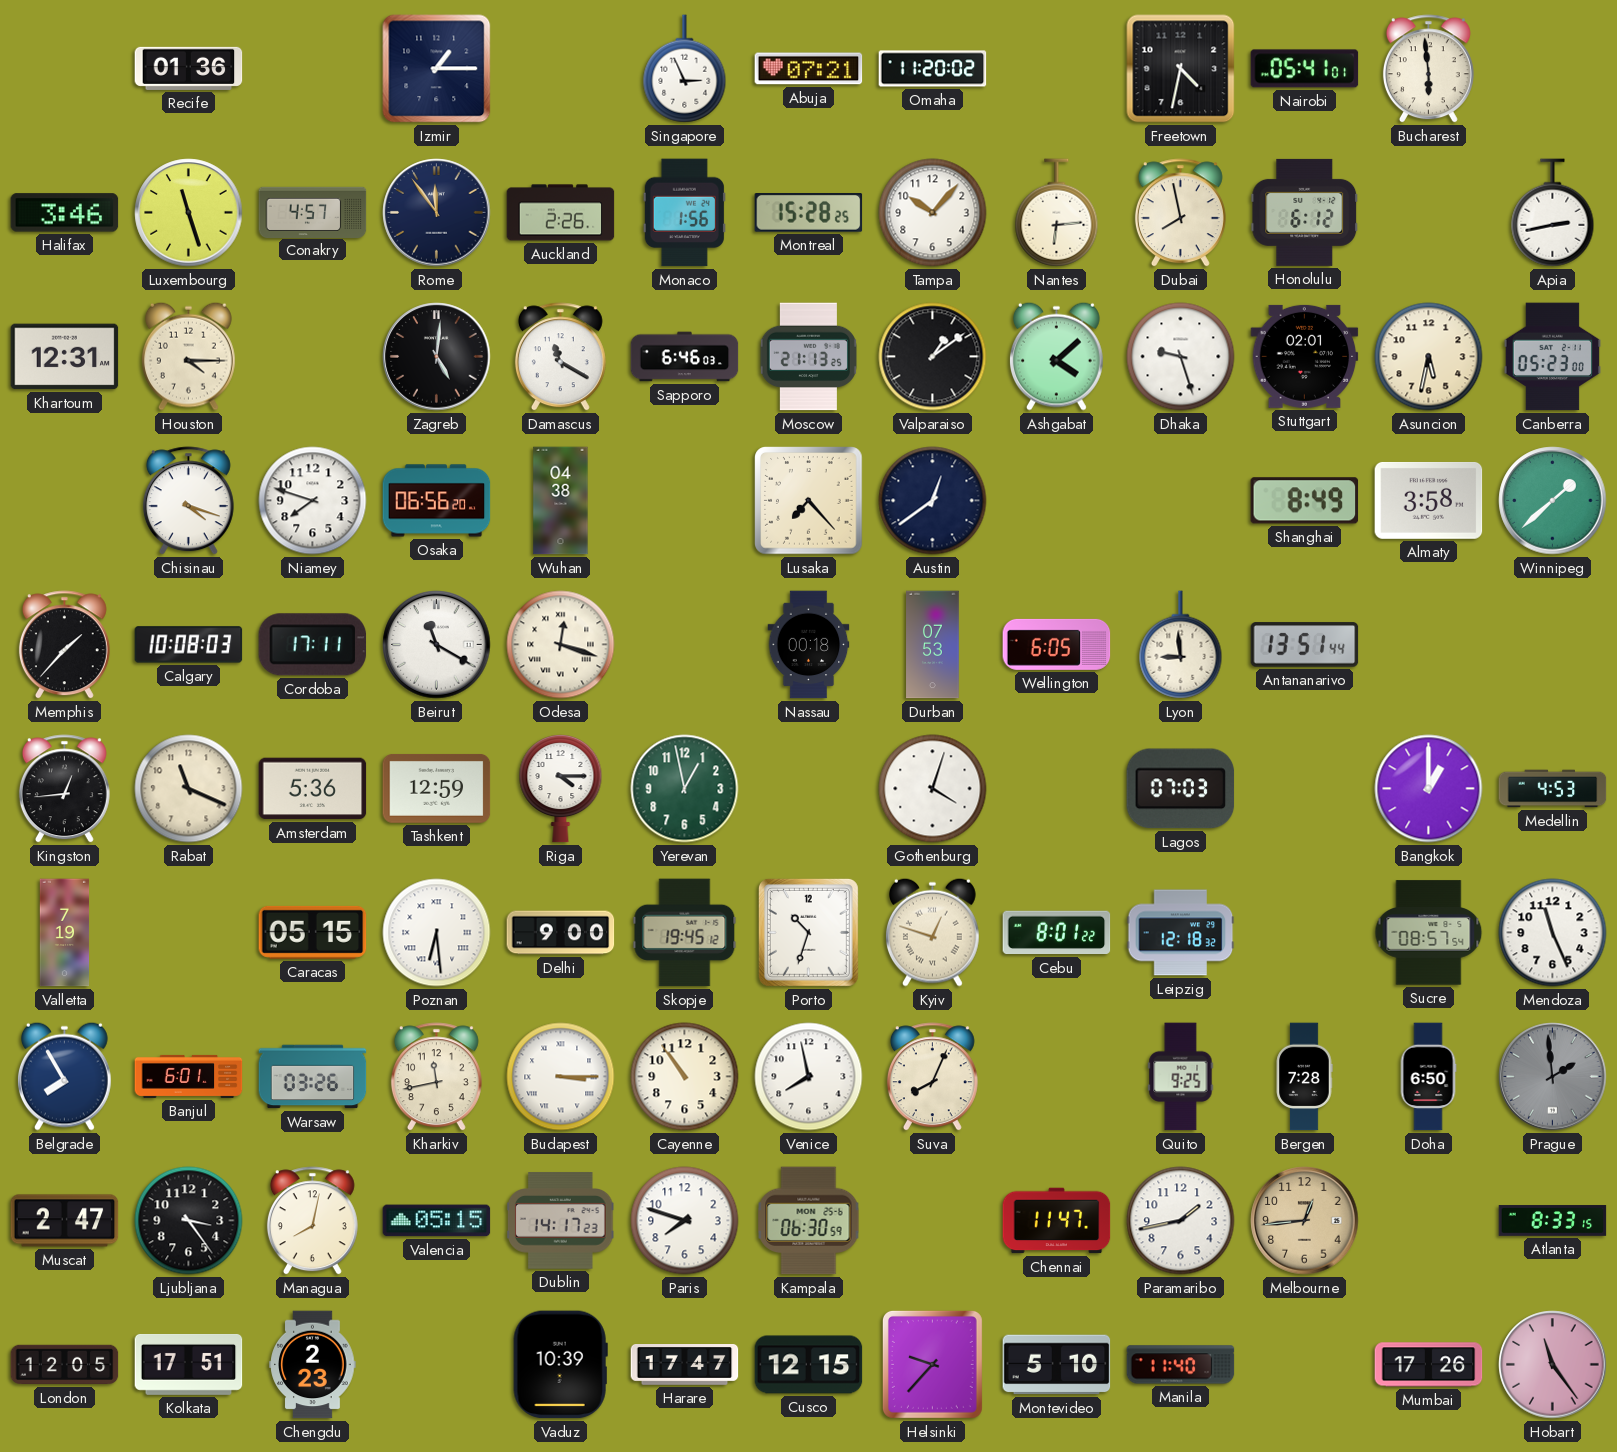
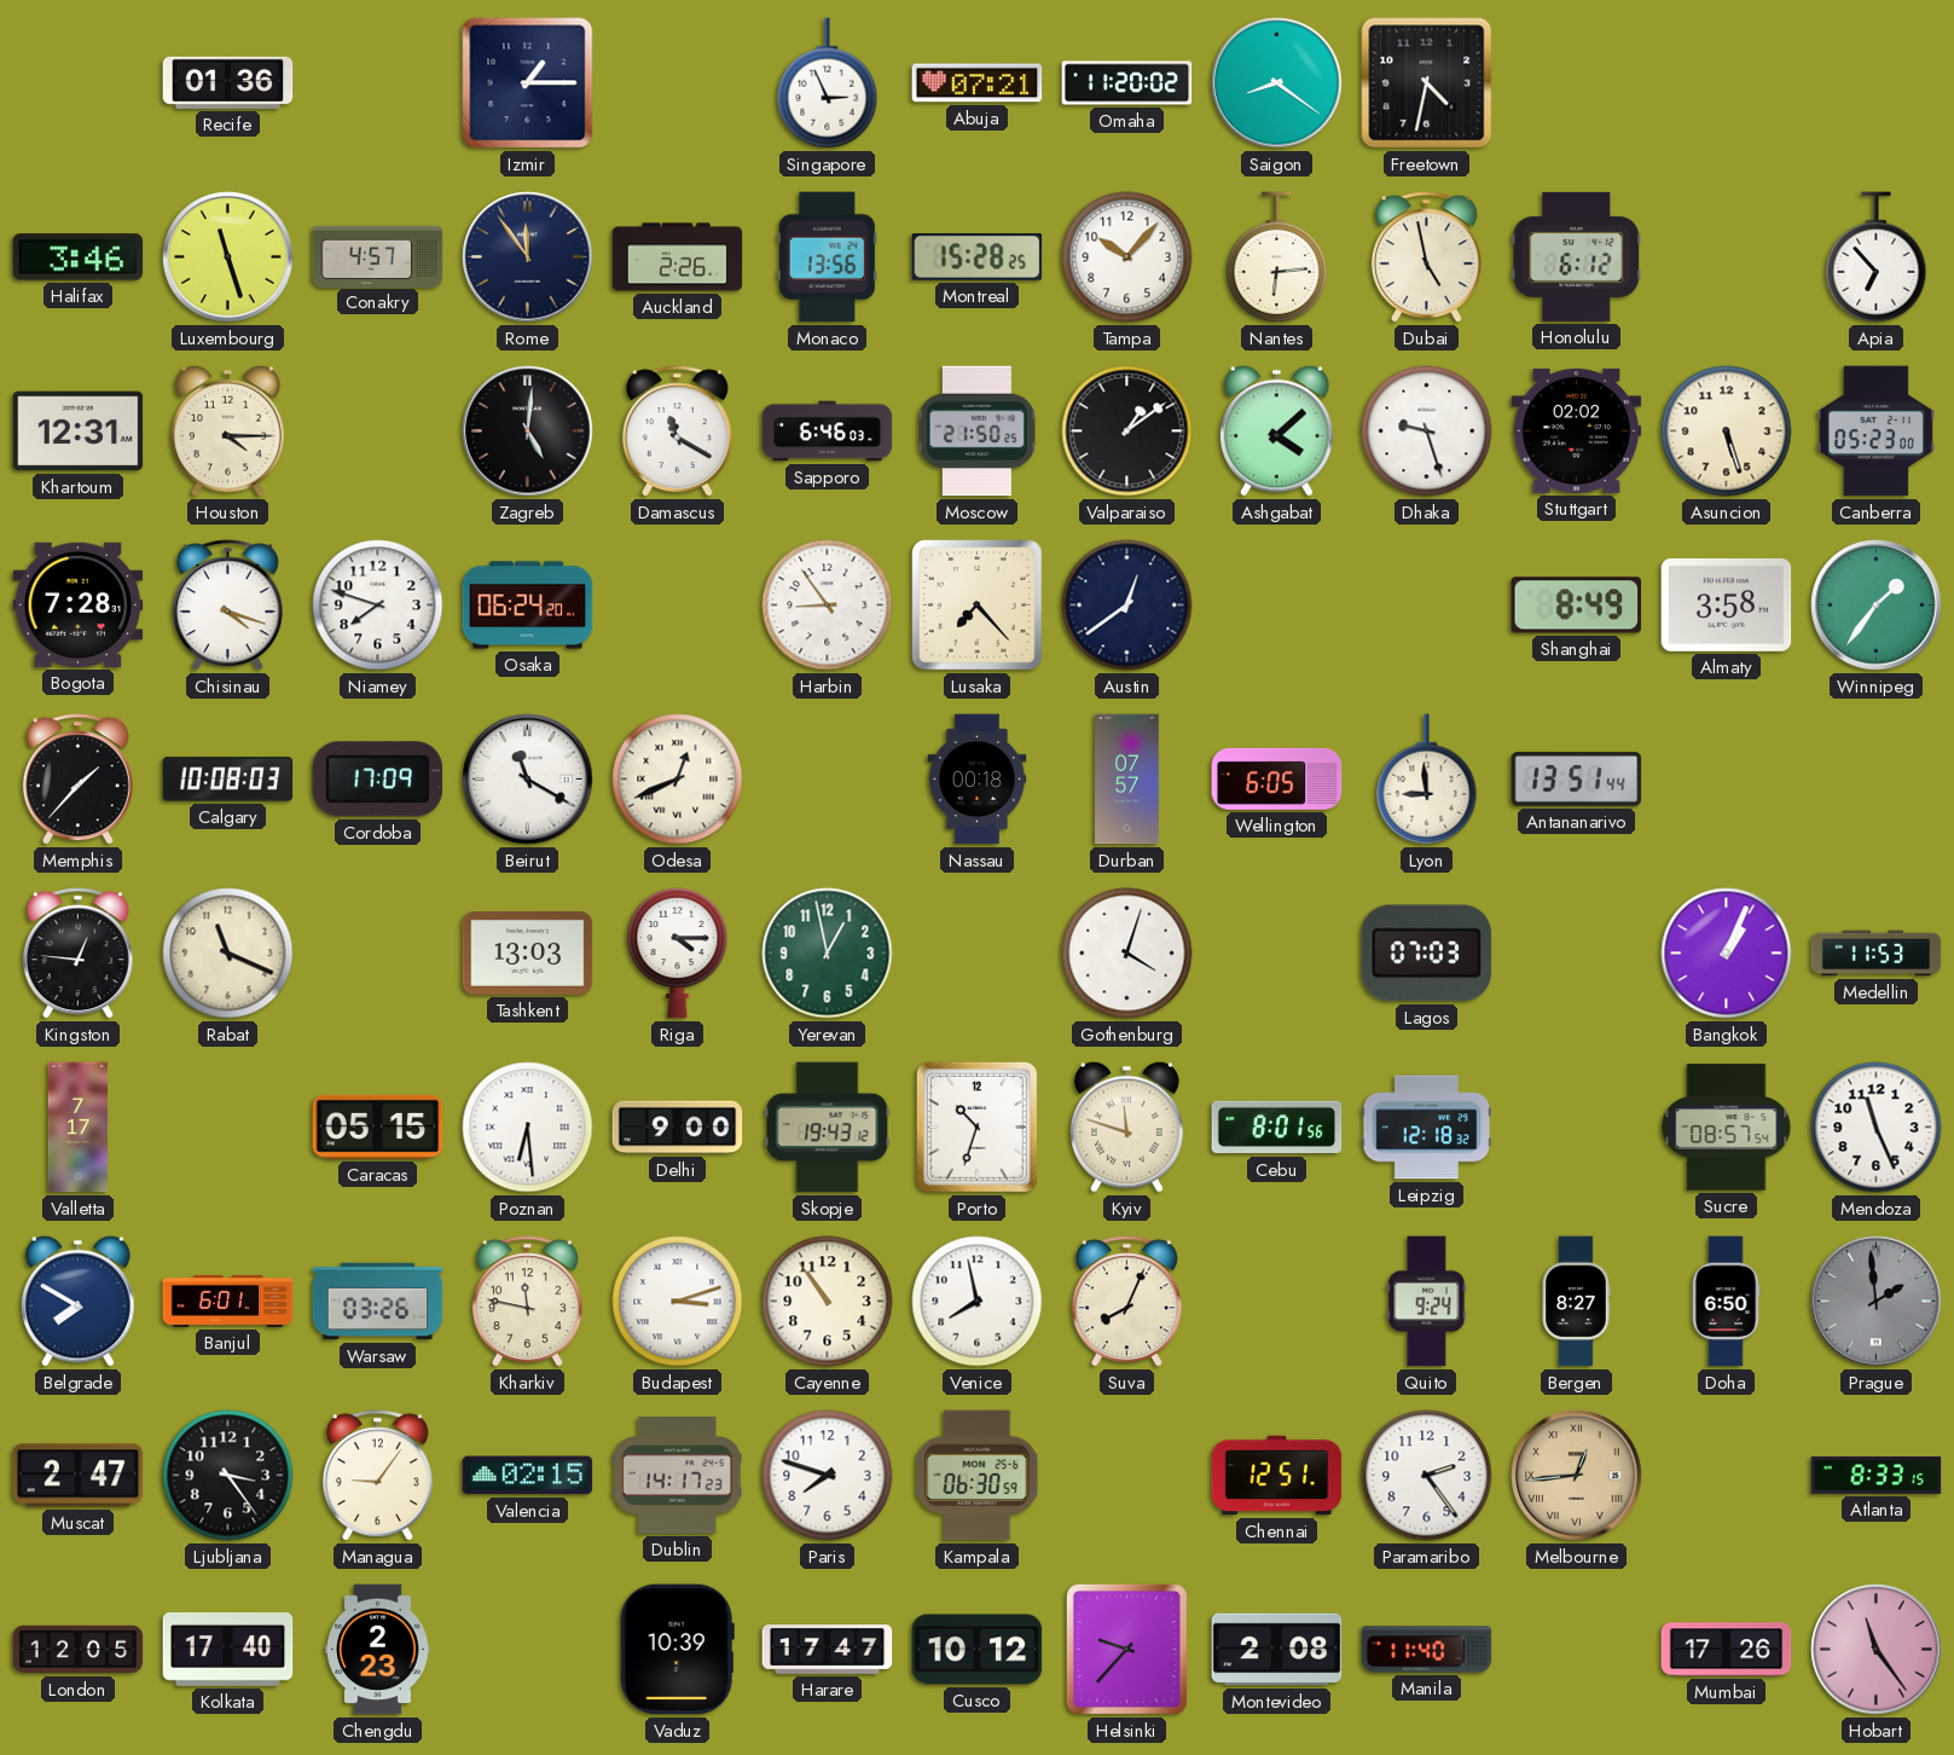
Saigon: none -> 8:21
Nairobi: 05:41 -> none
Bucharest: 5:59 -> none
Monaco: 1:56 -> 13:56
Dubai: 7:58 -> 4:58
Apia: 2:43 -> 6:53
Moscow: 21:13 -> 21:50
Stuttgart: 02:01 -> 02:02
Asuncion: 5:32 -> 5:27
Bogota: none -> 7:28
Osaka: 06:56 -> 06:24
Wuhan: 04:38 -> none
Harbin: none -> 8:54
Winnipeg: 1:38 -> 1:36
Cordoba: 17:11 -> 17:09
Odesa: 12:18 -> 12:41
Durban: 07:53 -> 07:57
Kingston: 12:44 -> 12:46
Amsterdam: 5:36 -> none
Tashkent: 12:59 -> 13:03
Bangkok: 1:00 -> 1:04
Medellin: 4:53 -> 11:53
Valletta: 7:19 -> 7:17
Skopje: 19:45 -> 19:43
Kyiv: 12:48 -> 11:48
Cebu: 8:01:22 -> 8:01:56
Belgrade: 7:55 -> 7:50
Kharkiv: 11:43 -> 11:47
Budapest: 3:15 -> 3:12
Quito: 9:25 -> 9:24
Bergen: 7:28 -> 8:27
Managua: 8:02 -> 9:06
Valencia: 05:15 -> 02:15
Chennai: 11:47 -> 12:51
Paramaribo: 1:43 -> 2:24
Melbourne numerals: Arabic -> Roman
Kolkata: 17:51 -> 17:40
Cusco: 12:15 -> 10:12
Montevideo: 5:10 -> 2:08
